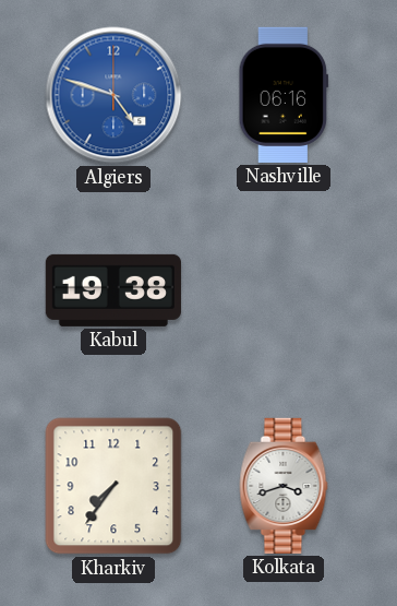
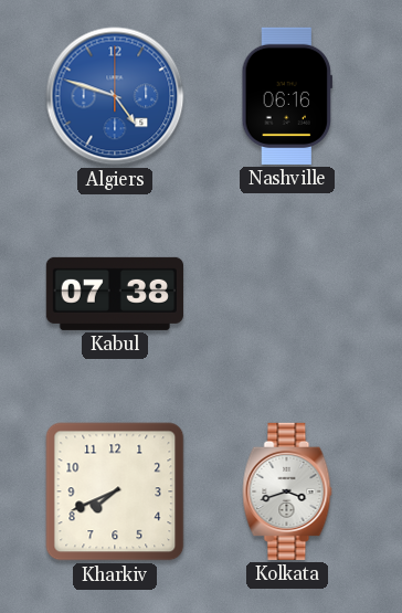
Kabul: 19:38 -> 07:38
Kharkiv: 7:36 -> 7:41
